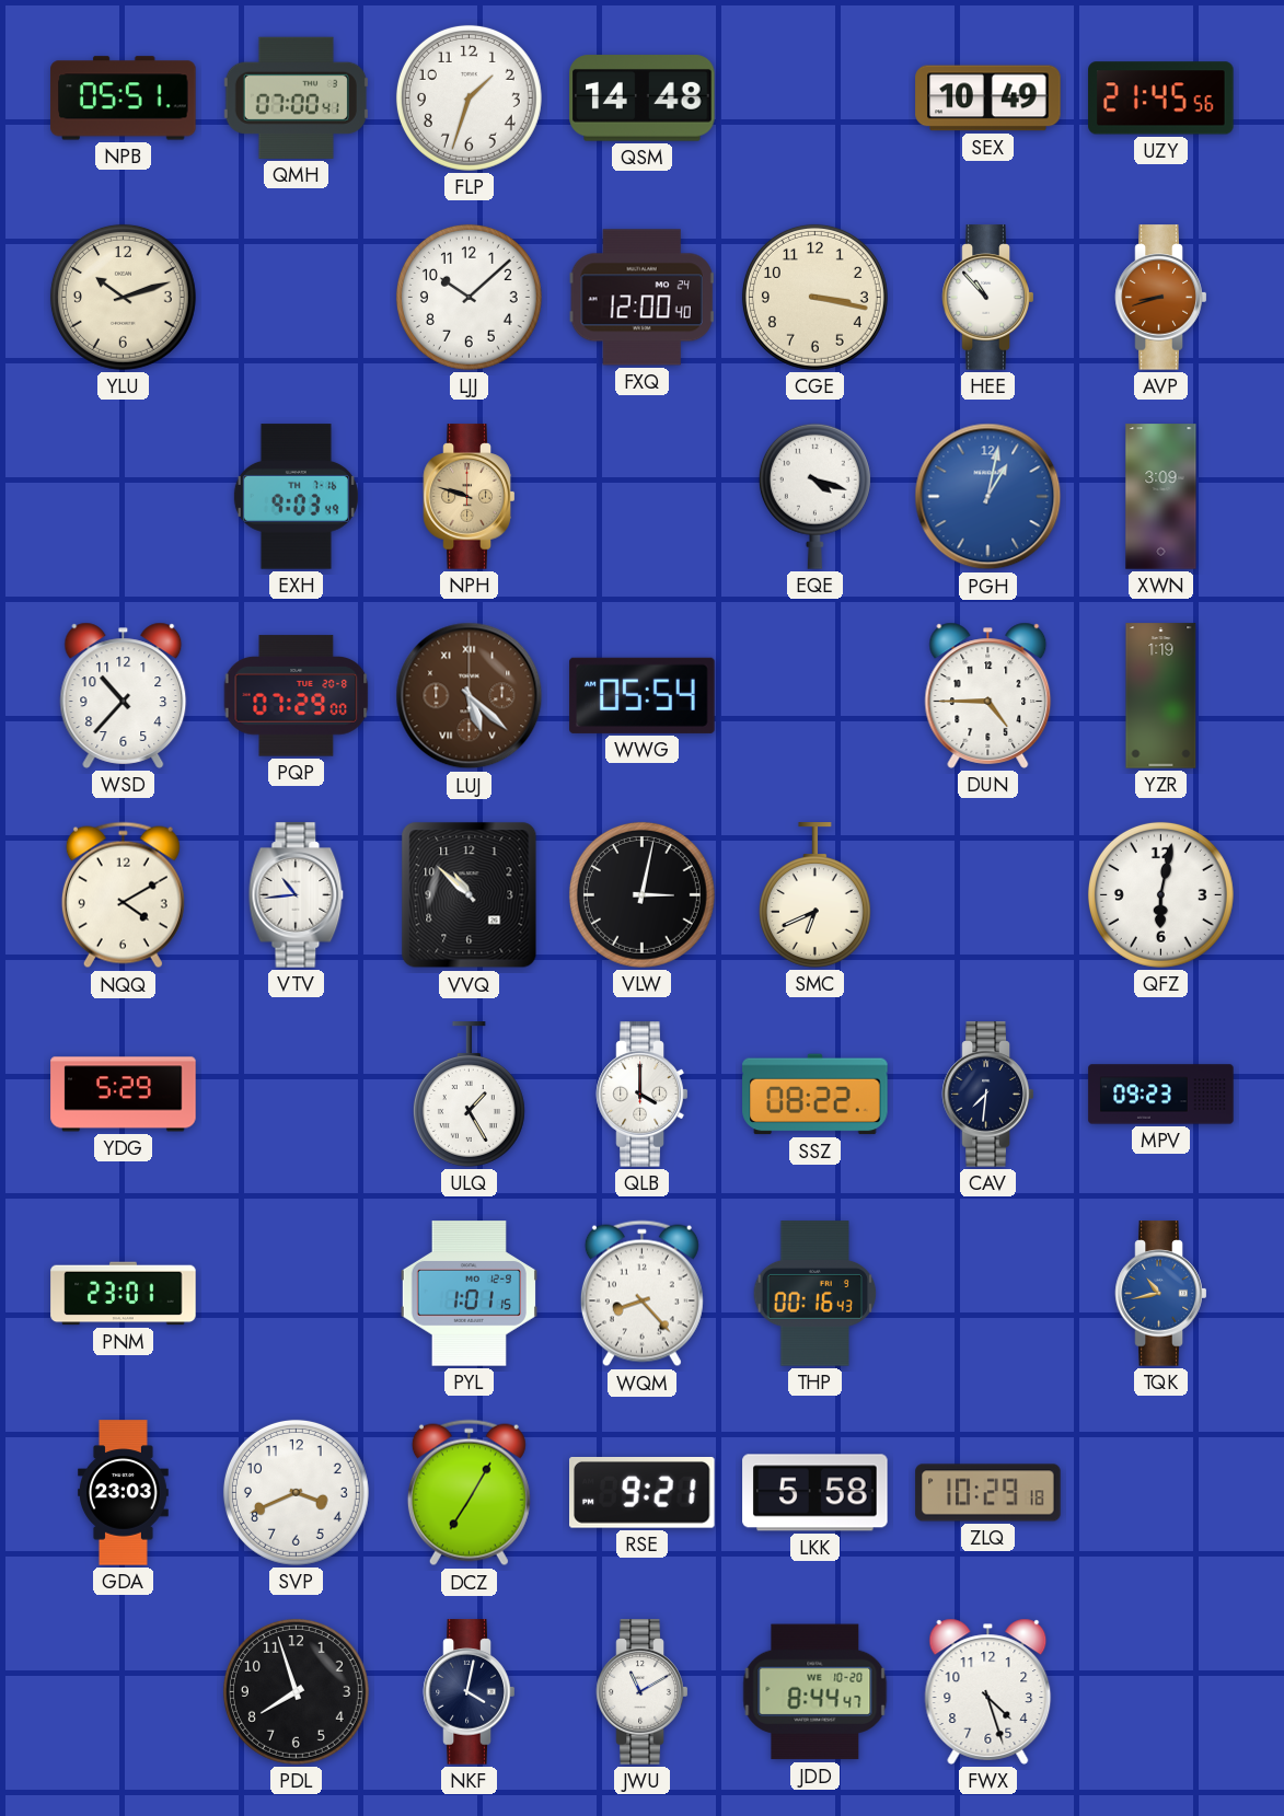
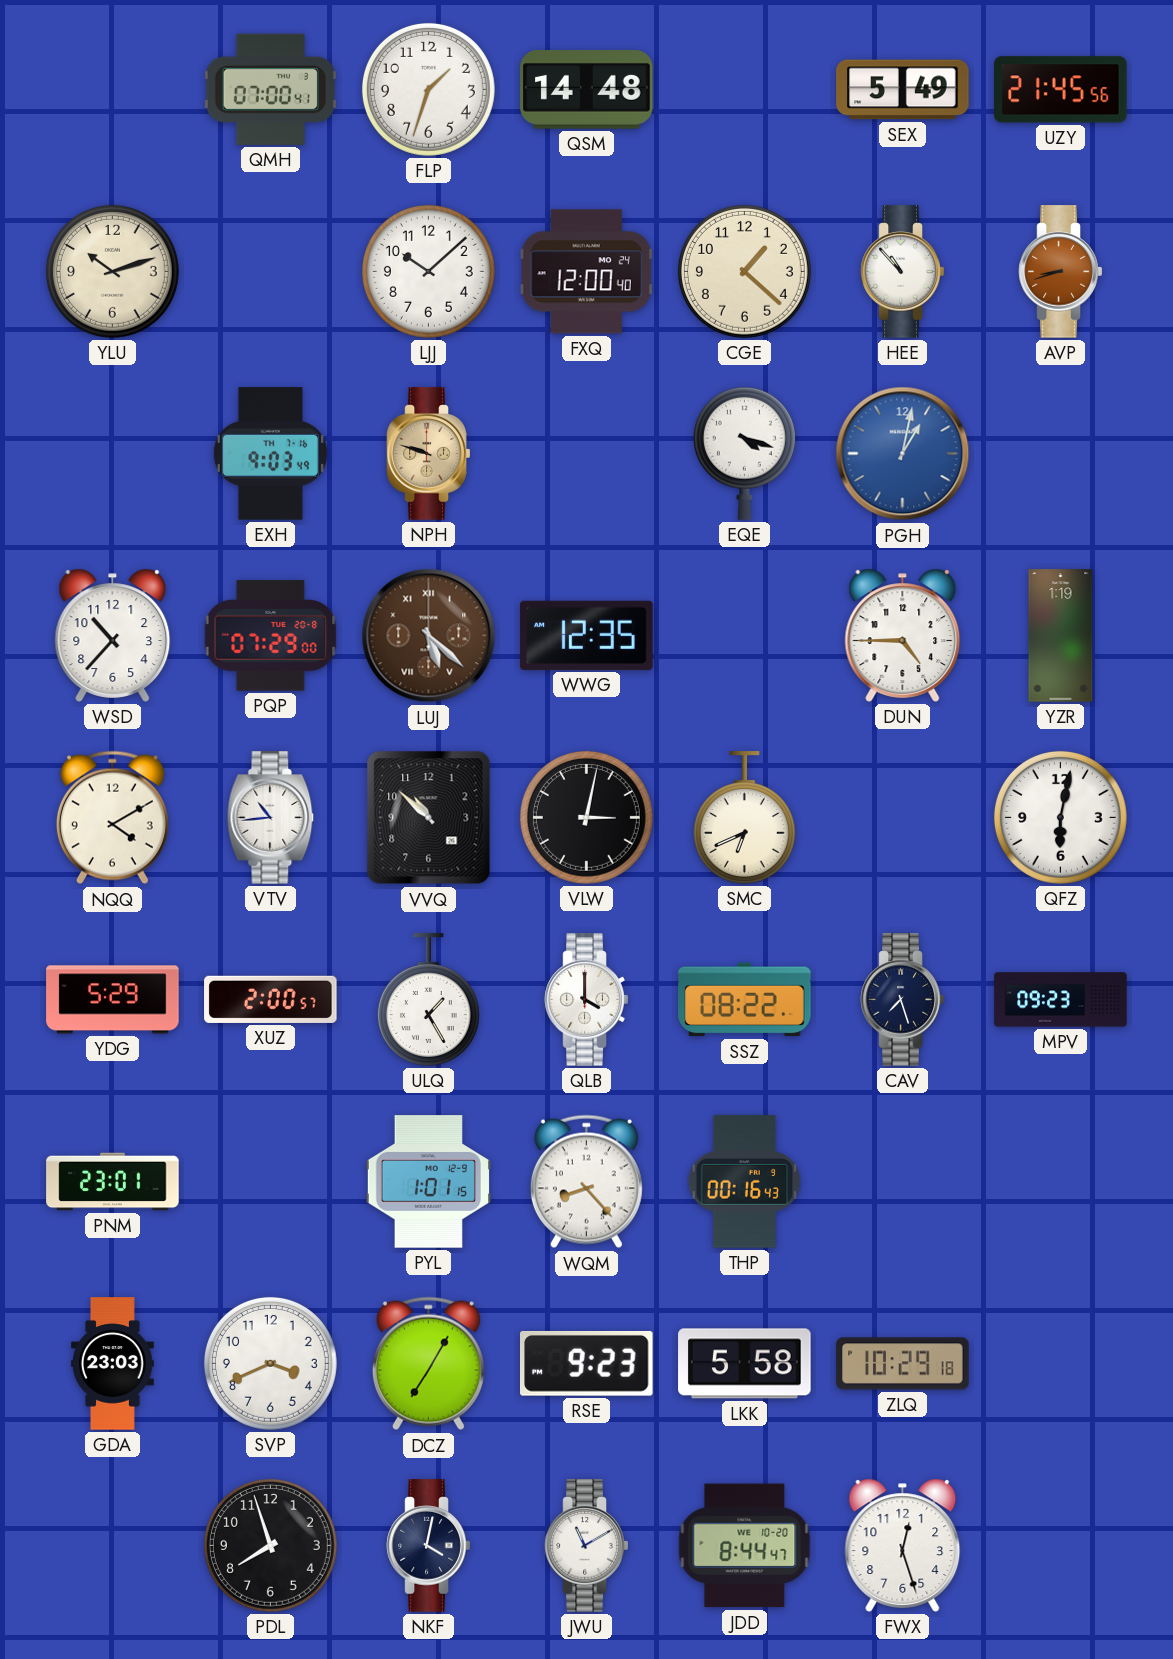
NPB: 05:51 -> none
SEX: 10:49 -> 5:49
CGE: 3:17 -> 1:22
XWN: 3:09 -> none
WWG: 05:54 -> 12:35
XUZ: none -> 2:00
CAV: 7:31 -> 7:27
TQK: 10:43 -> none
RSE: 9:21 -> 9:23
FWX: 4:27 -> 12:27
